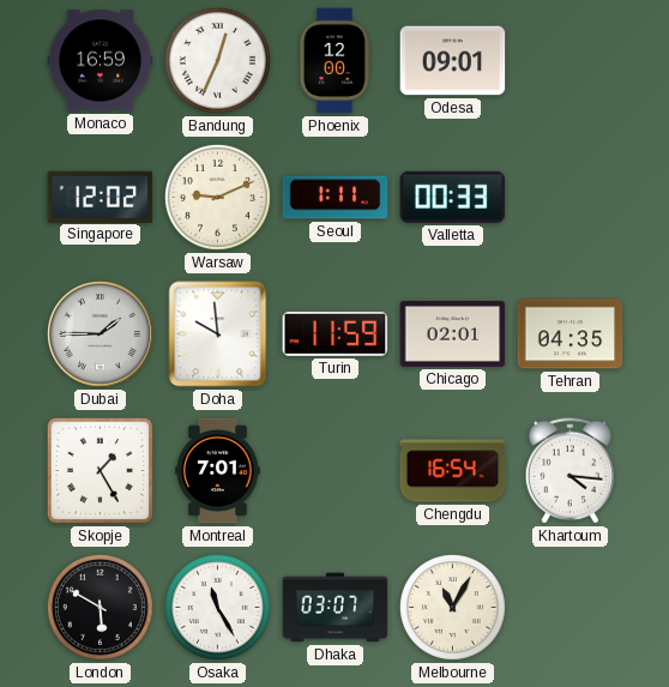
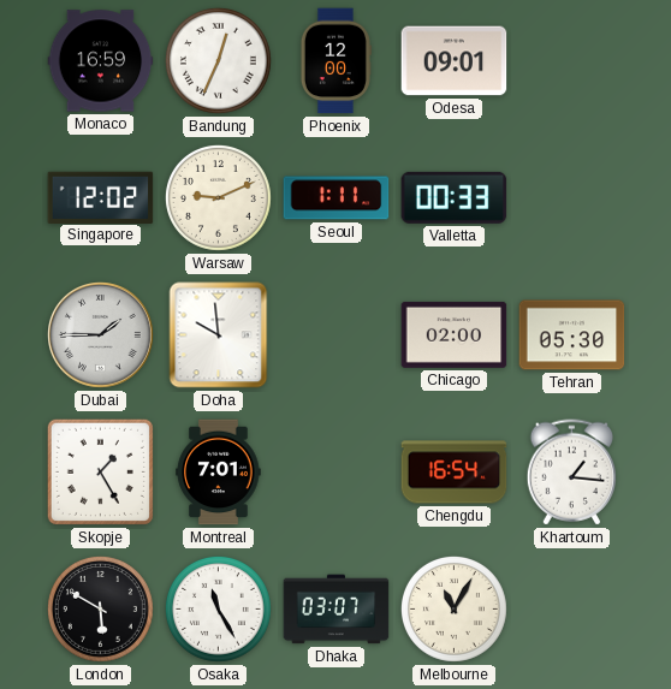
Turin: 11:59 -> none
Chicago: 02:01 -> 02:00
Tehran: 04:35 -> 05:30
Khartoum: 4:16 -> 1:16
